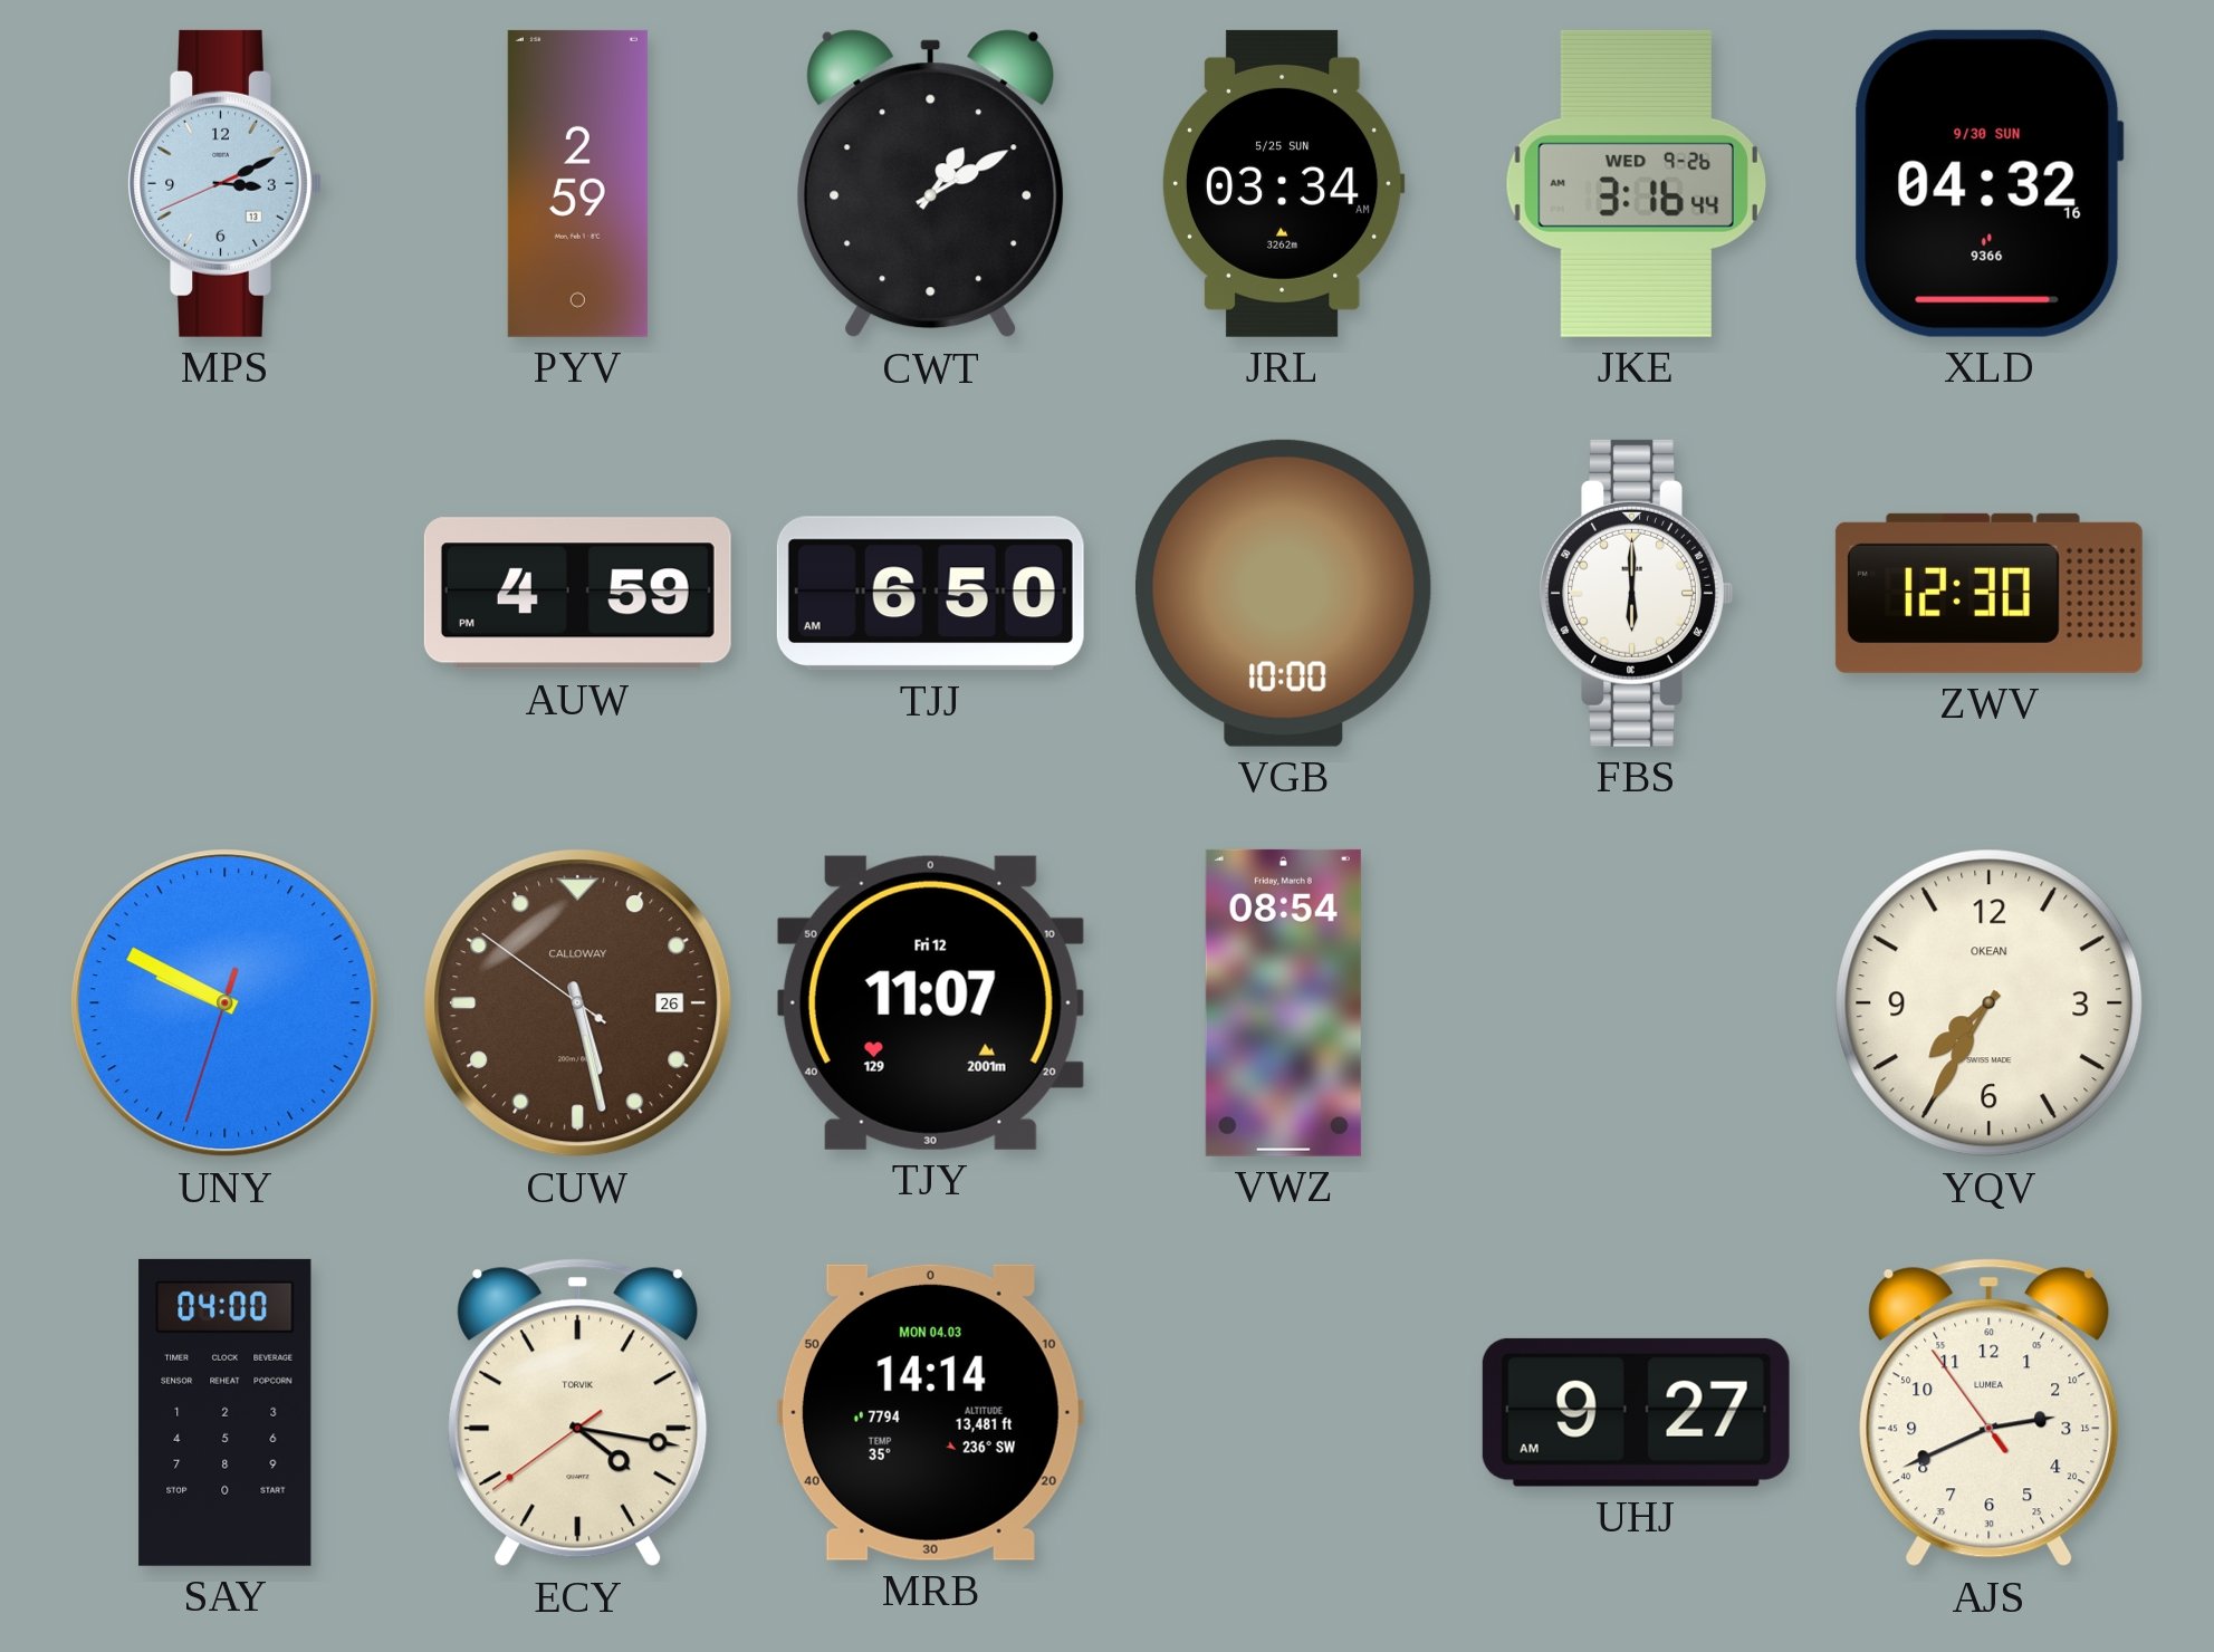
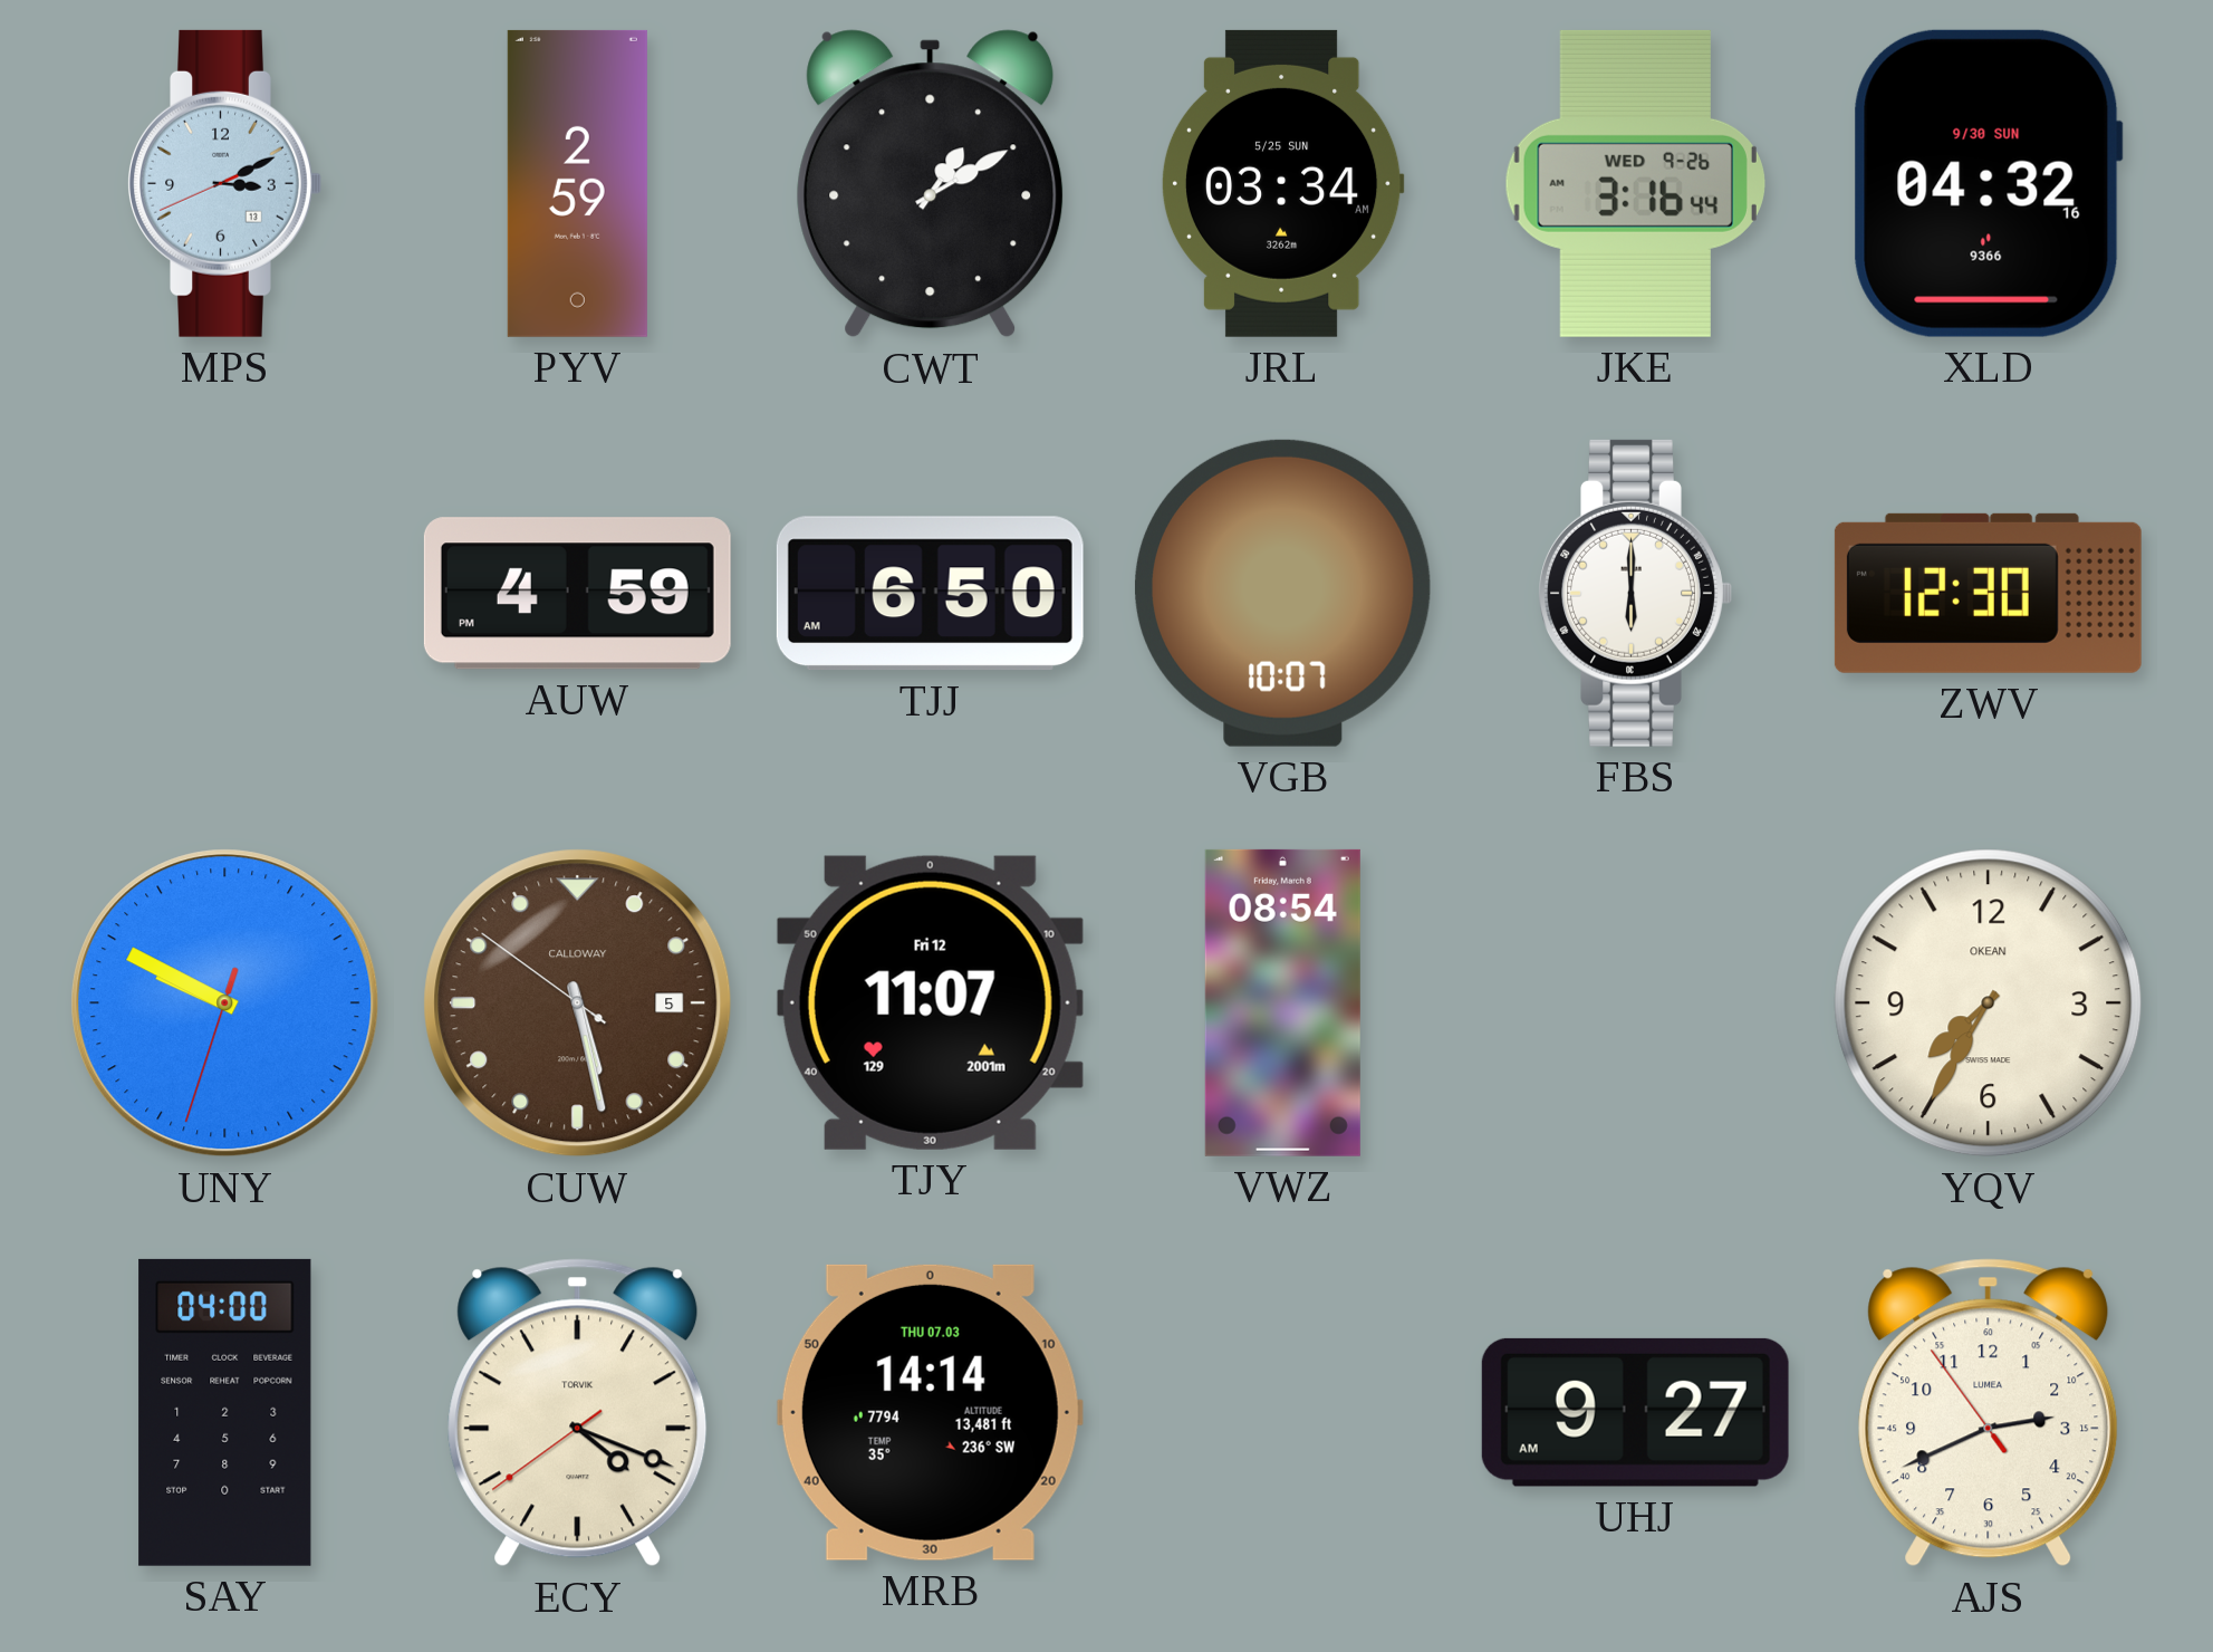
VGB: 10:00 -> 10:07
CUW date: 26 -> 5
ECY: 4:16 -> 4:18
MRB date: MON 04.03 -> THU 07.03
